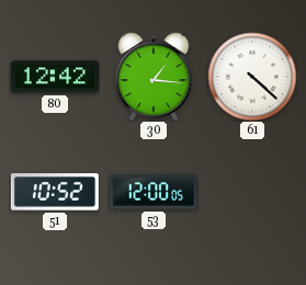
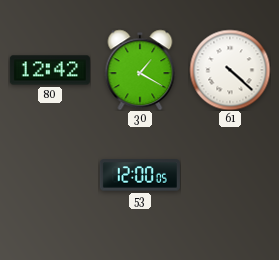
30: 1:16 -> 1:20
51: 10:52 -> none
